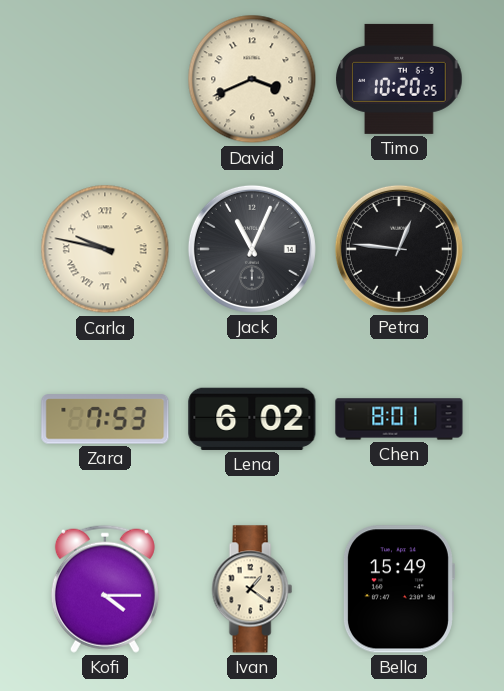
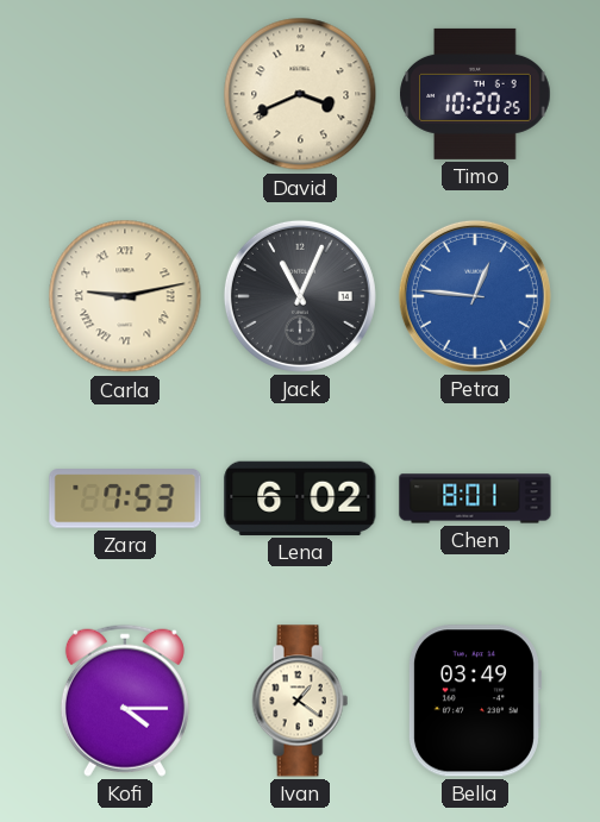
Carla: 9:47 -> 9:13
Petra dial: black -> blue
Bella: 15:49 -> 03:49
